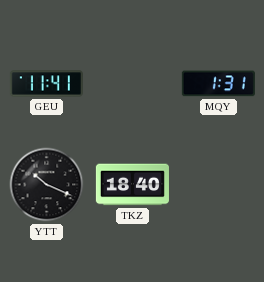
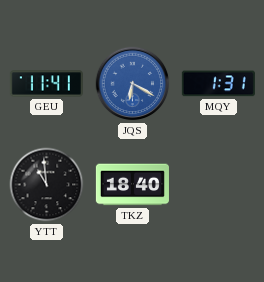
JQS: none -> 6:20
YTT: 10:19 -> 10:59
